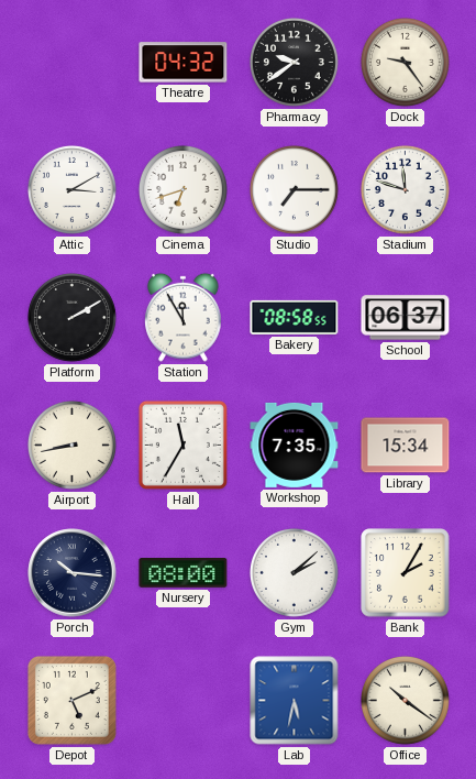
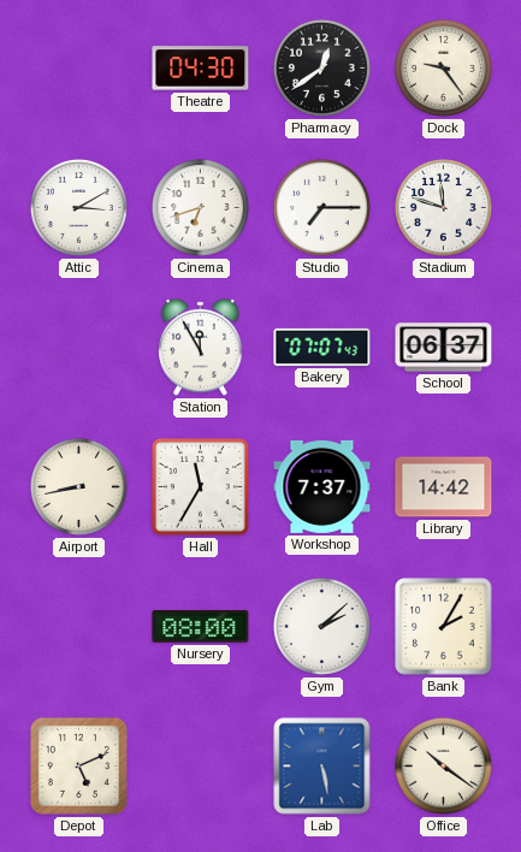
Theatre: 04:32 -> 04:30
Pharmacy: 9:39 -> 12:39
Platform: 2:10 -> none
Bakery: 08:58 -> 07:07
Workshop: 7:35 -> 7:37
Library: 15:34 -> 14:42
Porch: 10:16 -> none
Lab: 5:32 -> 5:28
